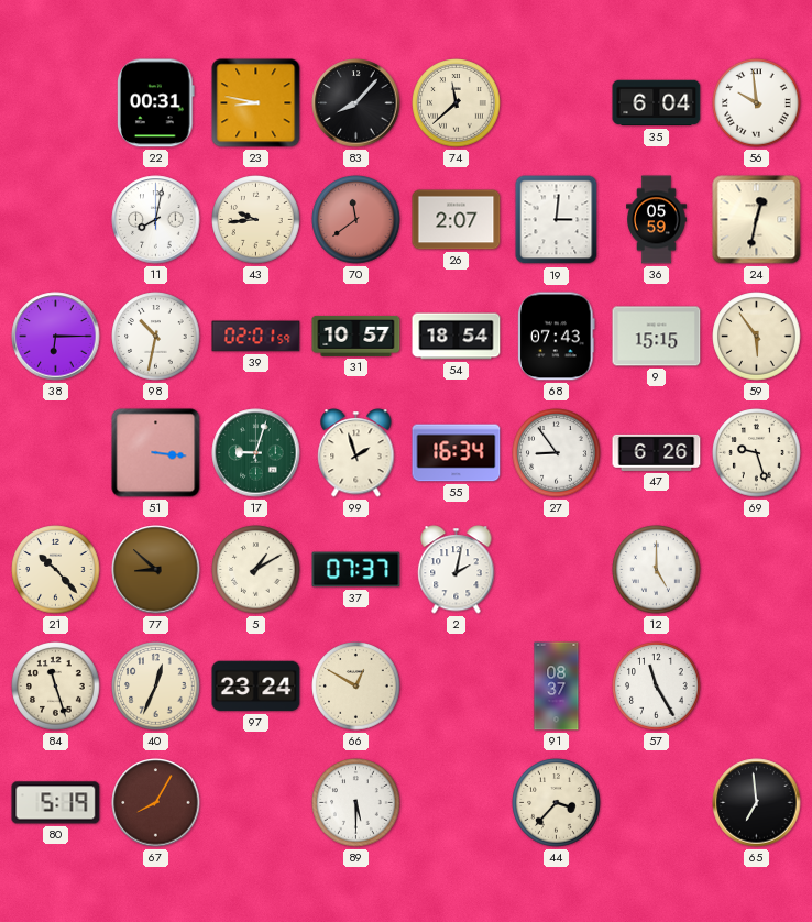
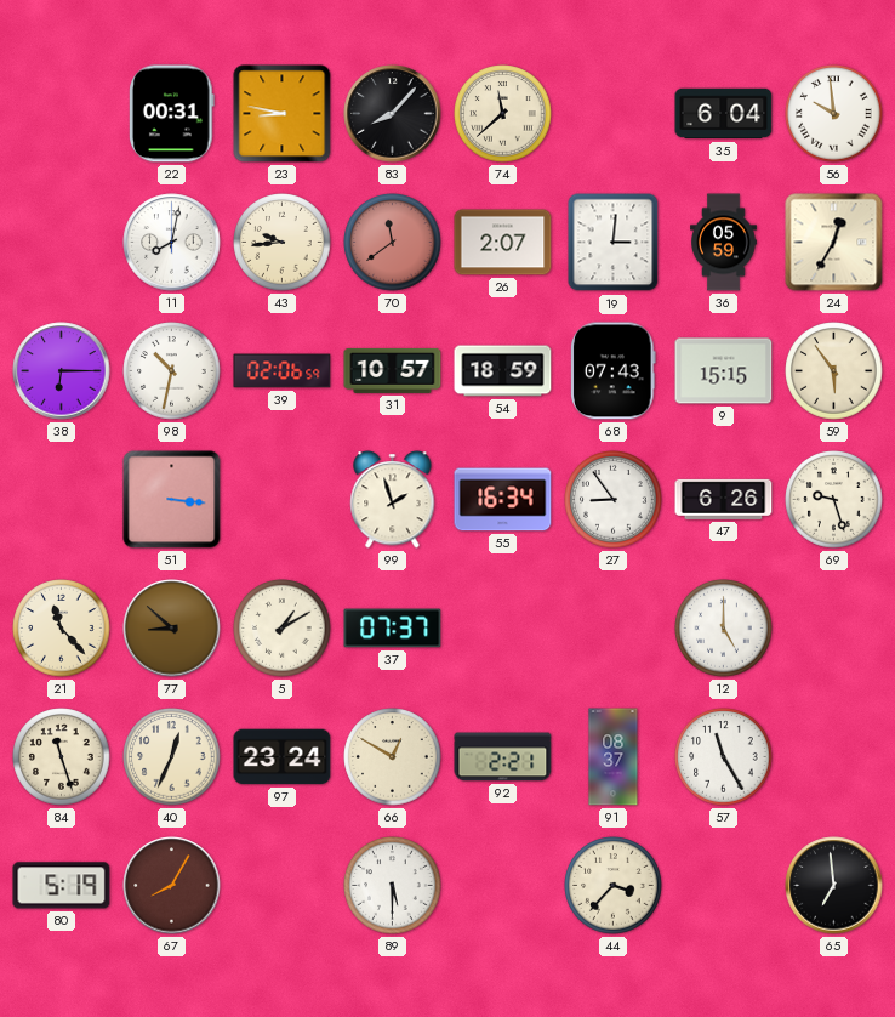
24: 12:32 -> 12:35
39: 02:01 -> 02:06
54: 18:54 -> 18:59
17: 9:03 -> none
21: 10:23 -> 11:23
2: 2:02 -> none
92: none -> 2:21
